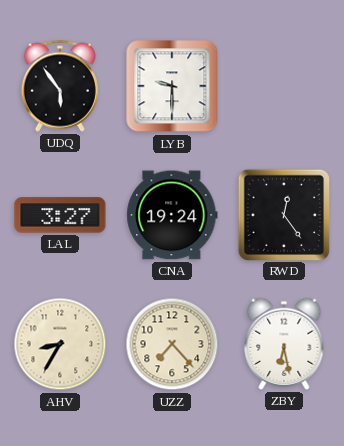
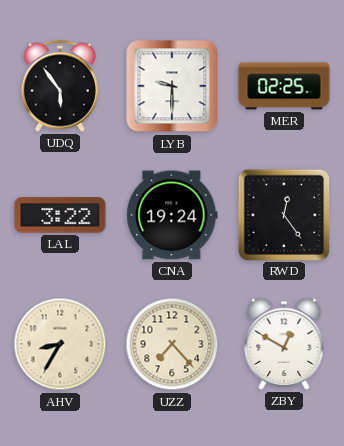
MER: none -> 02:25
LAL: 3:27 -> 3:22
ZBY: 6:28 -> 12:50
